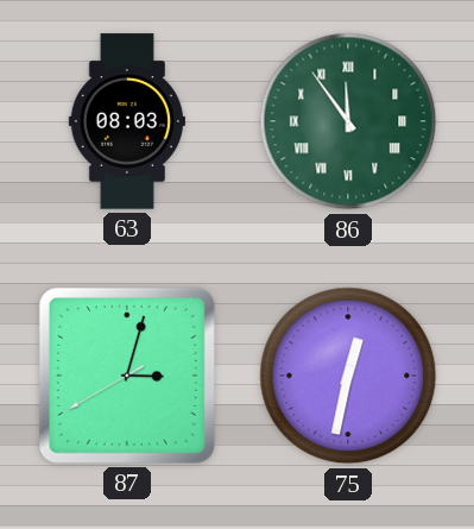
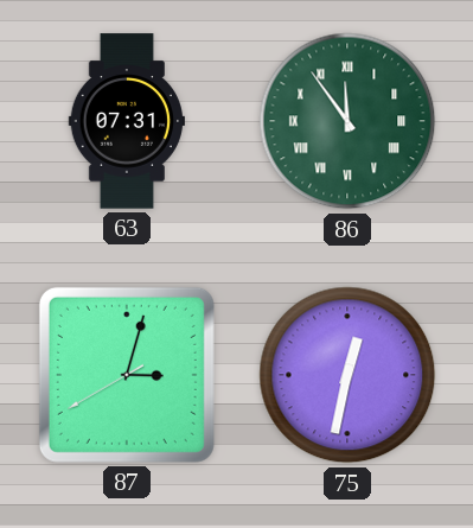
63: 08:03 -> 07:31
